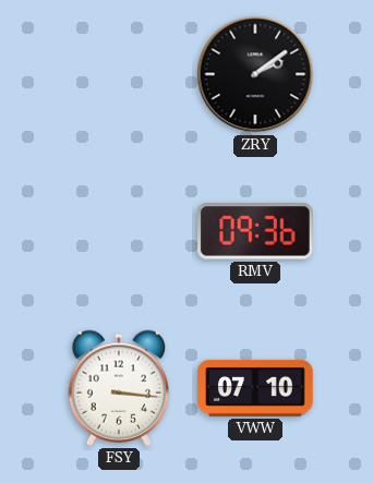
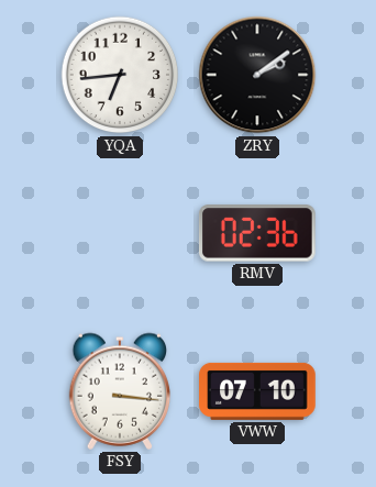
YQA: none -> 6:44
RMV: 09:36 -> 02:36
